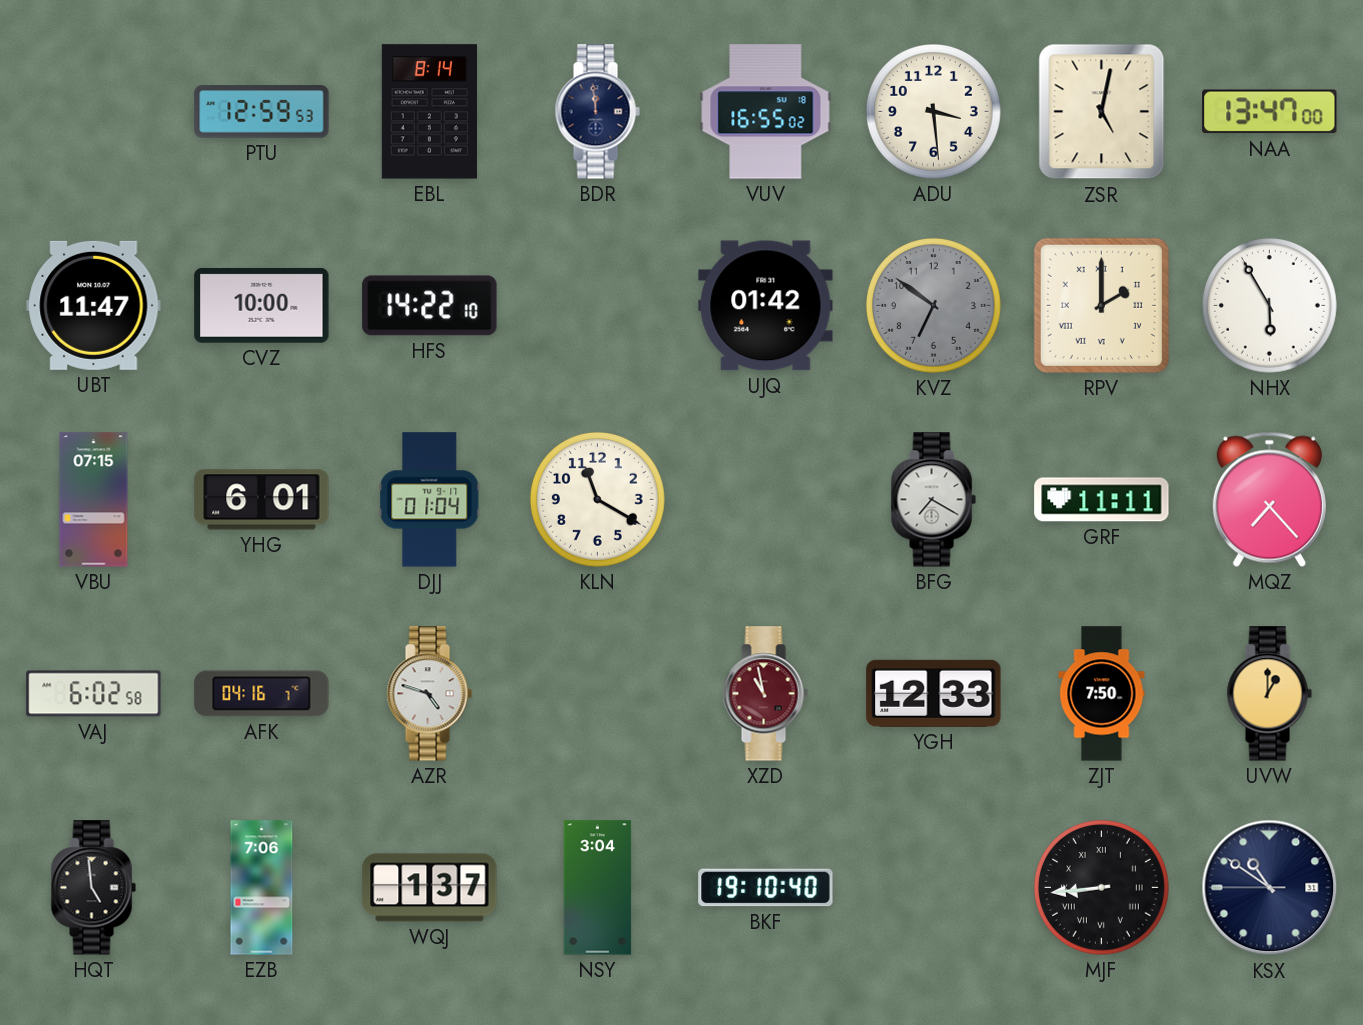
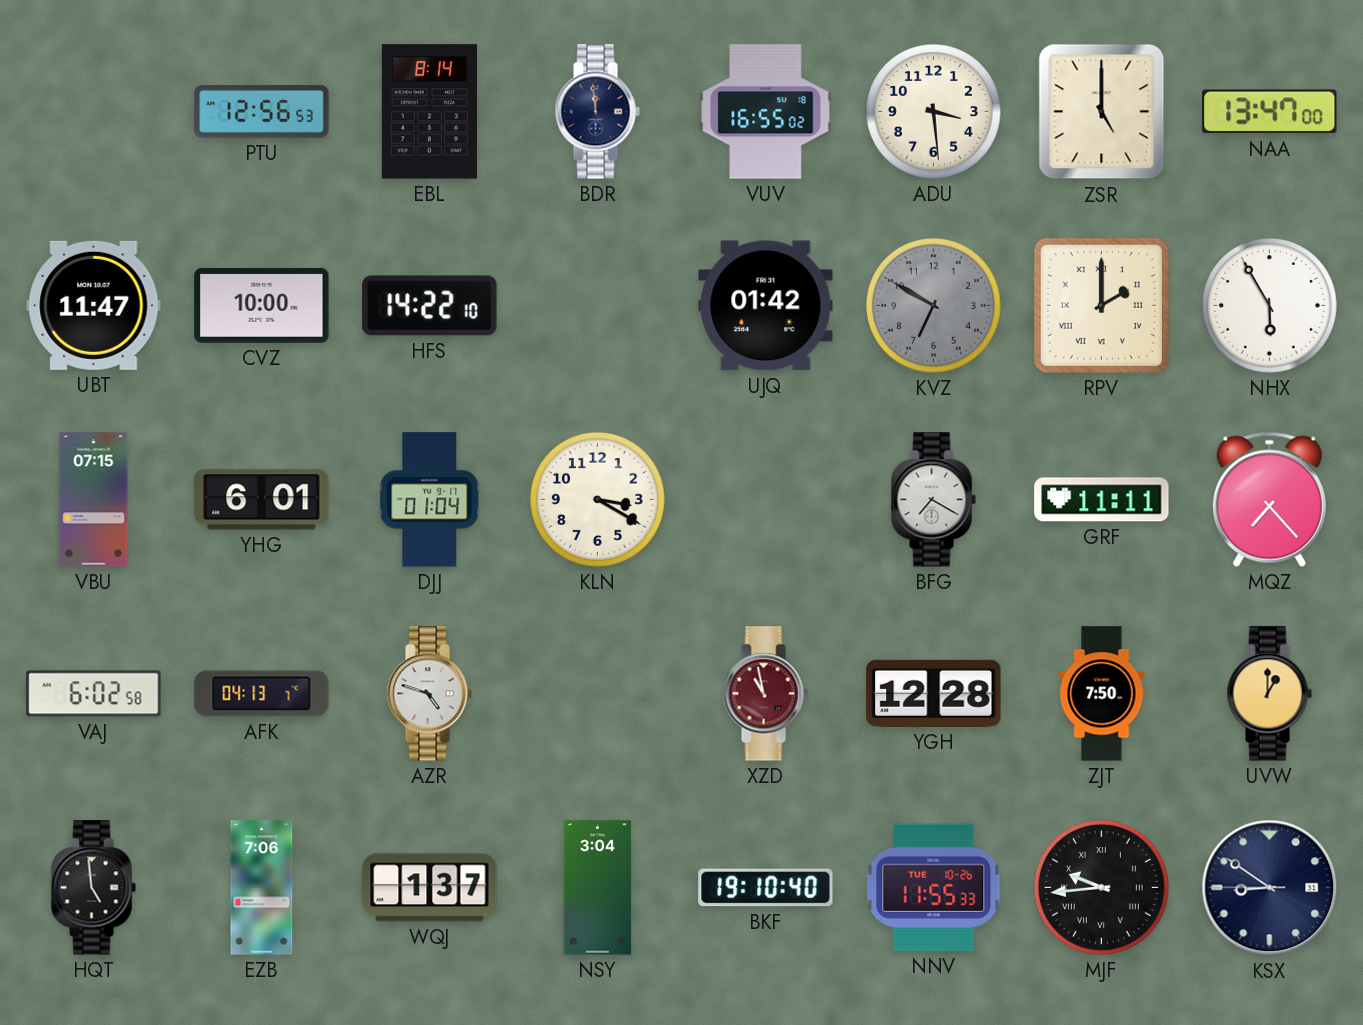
PTU: 12:59 -> 12:56
ZSR: 5:02 -> 5:00
KVZ: 6:51 -> 6:50
KLN: 11:20 -> 3:20
AFK: 04:16 -> 04:13
YGH: 12:33 -> 12:28
NNV: none -> 11:55
MJF: 8:44 -> 9:44
KSX: 10:50 -> 8:50
